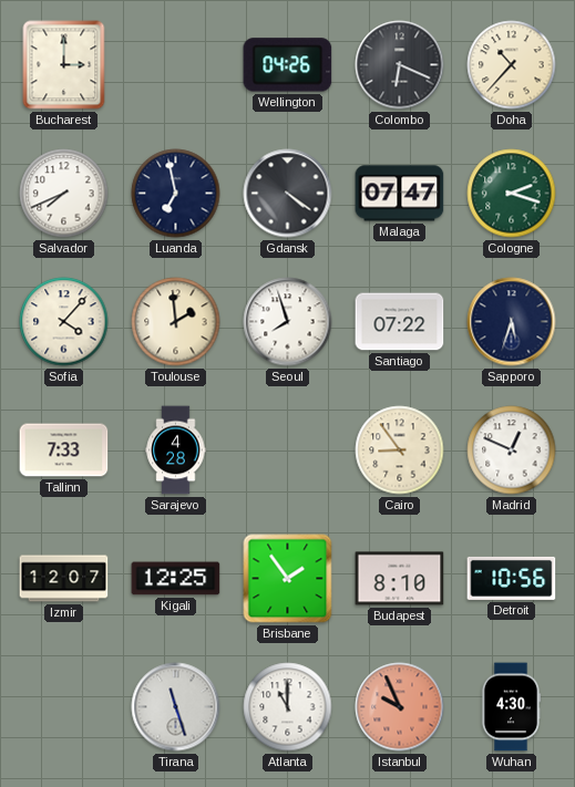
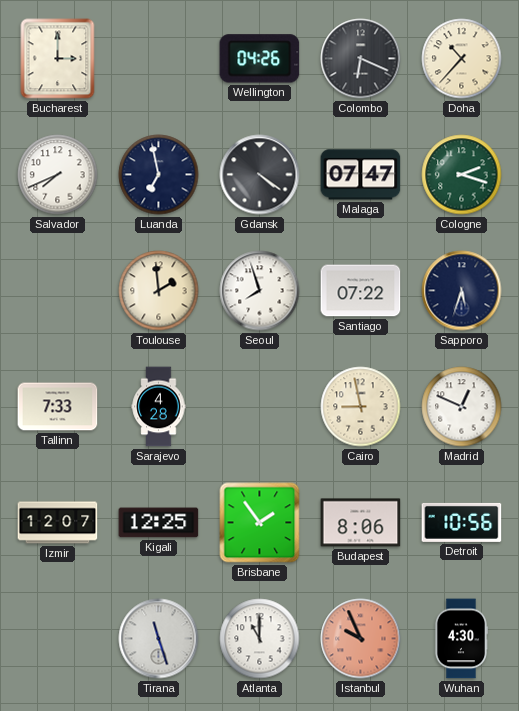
Sofia: 4:07 -> none
Cairo: 8:54 -> 8:58
Budapest: 8:10 -> 8:06
